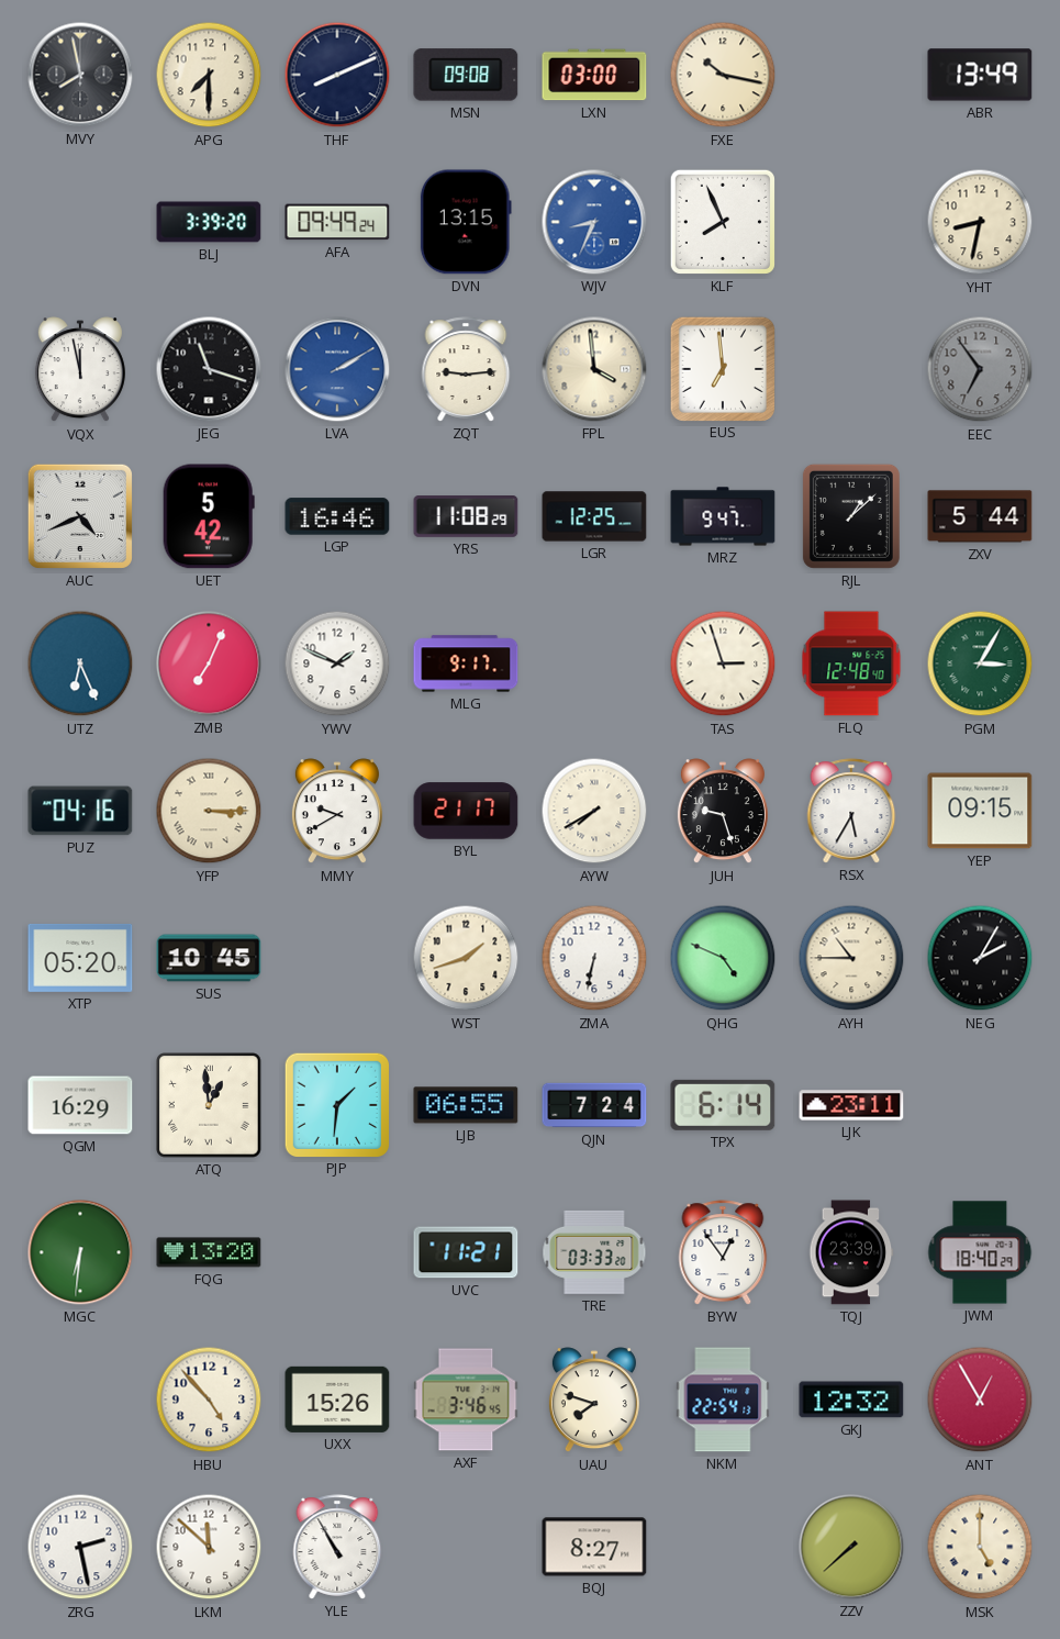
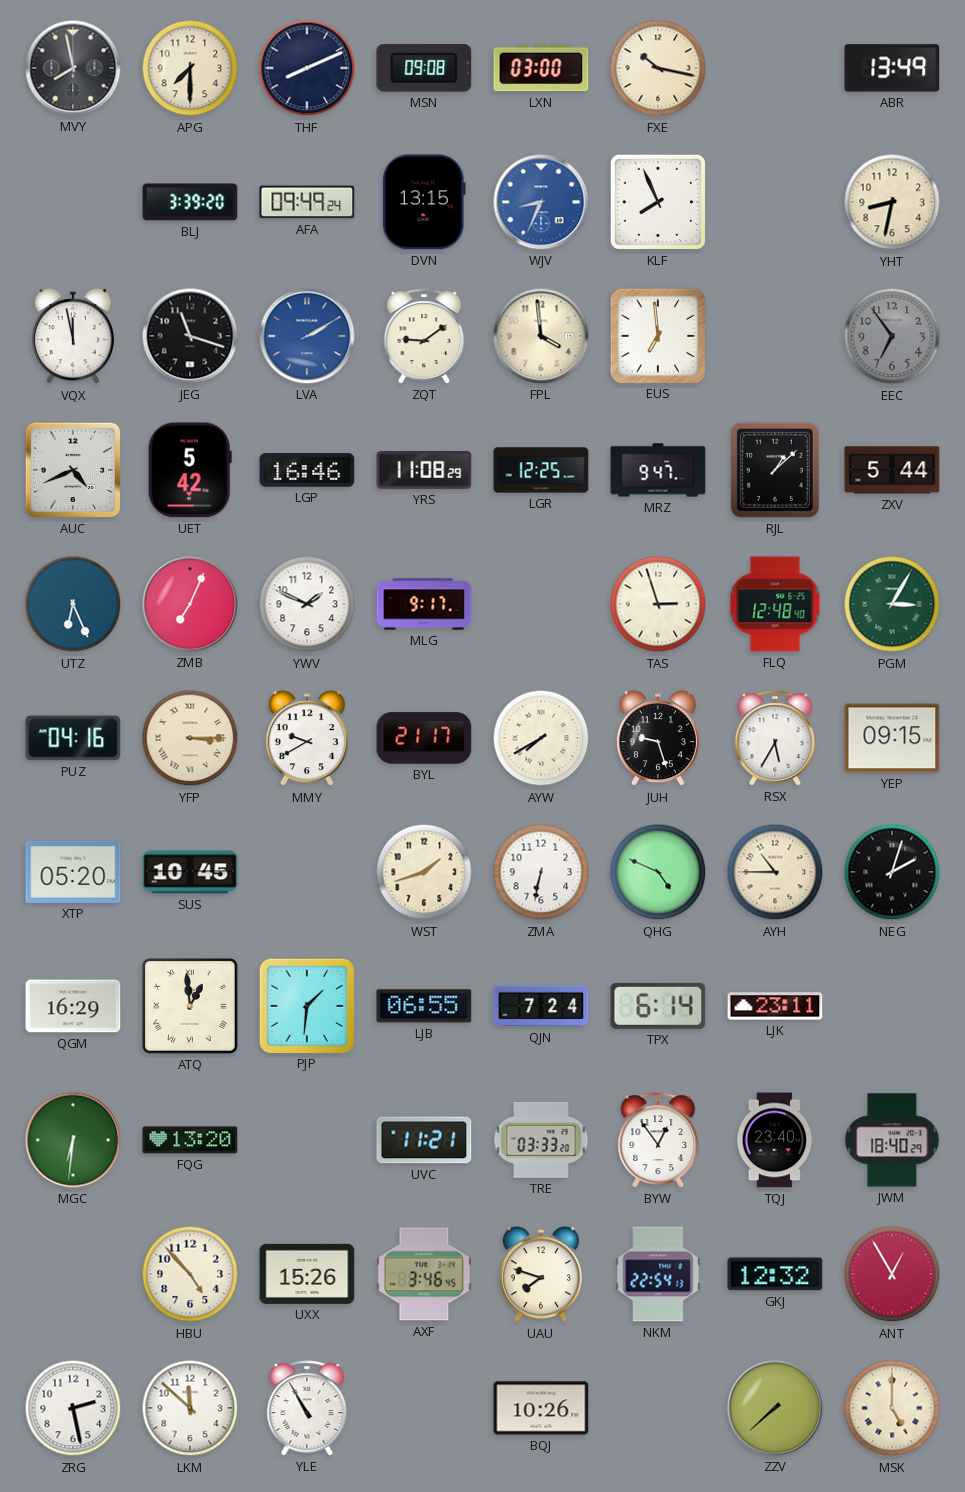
ZQT: 9:14 -> 9:09
NEG: 2:05 -> 2:03
TQJ: 23:39 -> 23:40
BQJ: 8:27 -> 10:26
